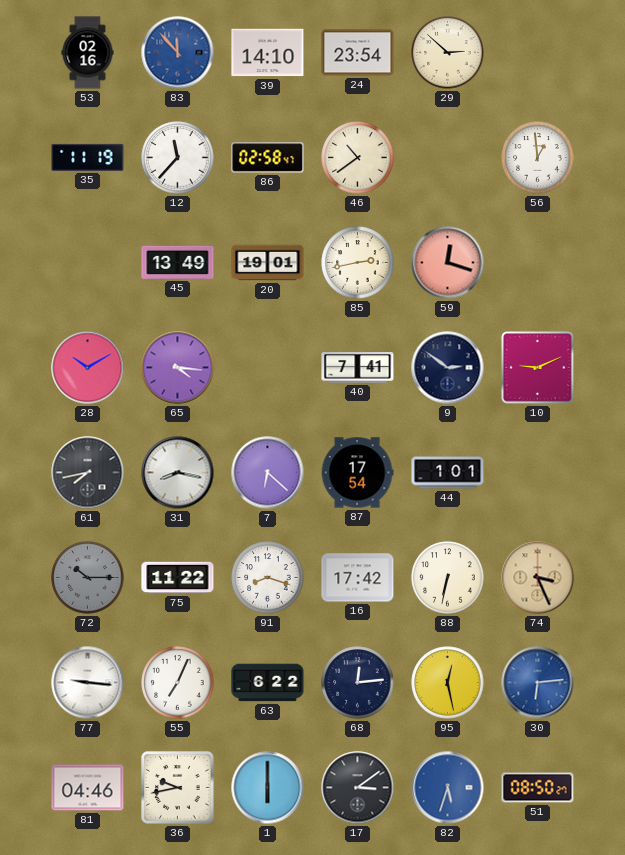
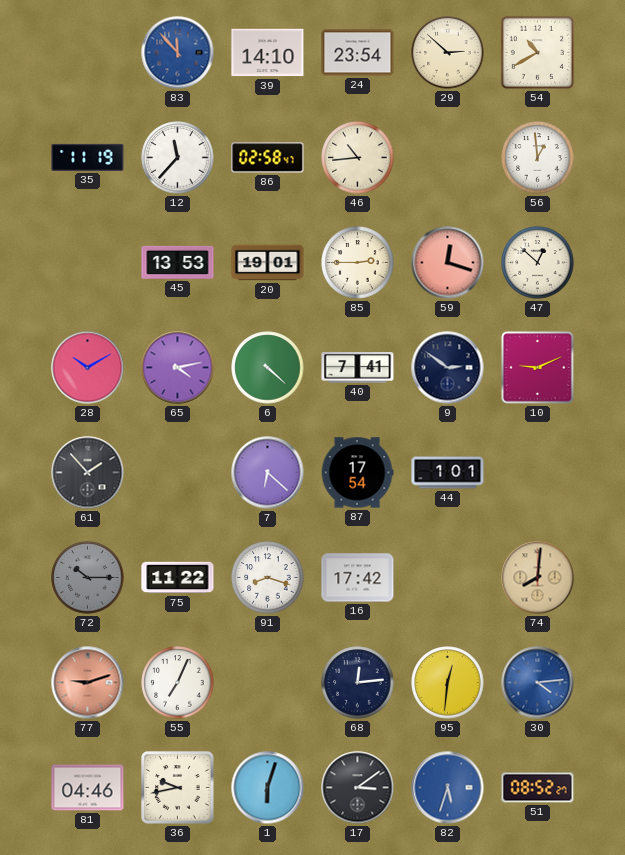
53: 02:16 -> none
54: none -> 10:40
46: 10:39 -> 10:44
45: 13:49 -> 13:53
85: 2:43 -> 2:45
47: none -> 12:52
65: 4:16 -> 4:13
6: none -> 4:22
61: 7:43 -> 1:53
31: 8:17 -> none
88: 6:32 -> none
74: 3:26 -> 8:01
77: 9:16 -> 9:12
77 dial: white -> salmon
63: 6:22 -> none
95: 12:28 -> 12:31
30: 6:14 -> 4:14
1: 6:00 -> 6:03
51: 08:50 -> 08:52
